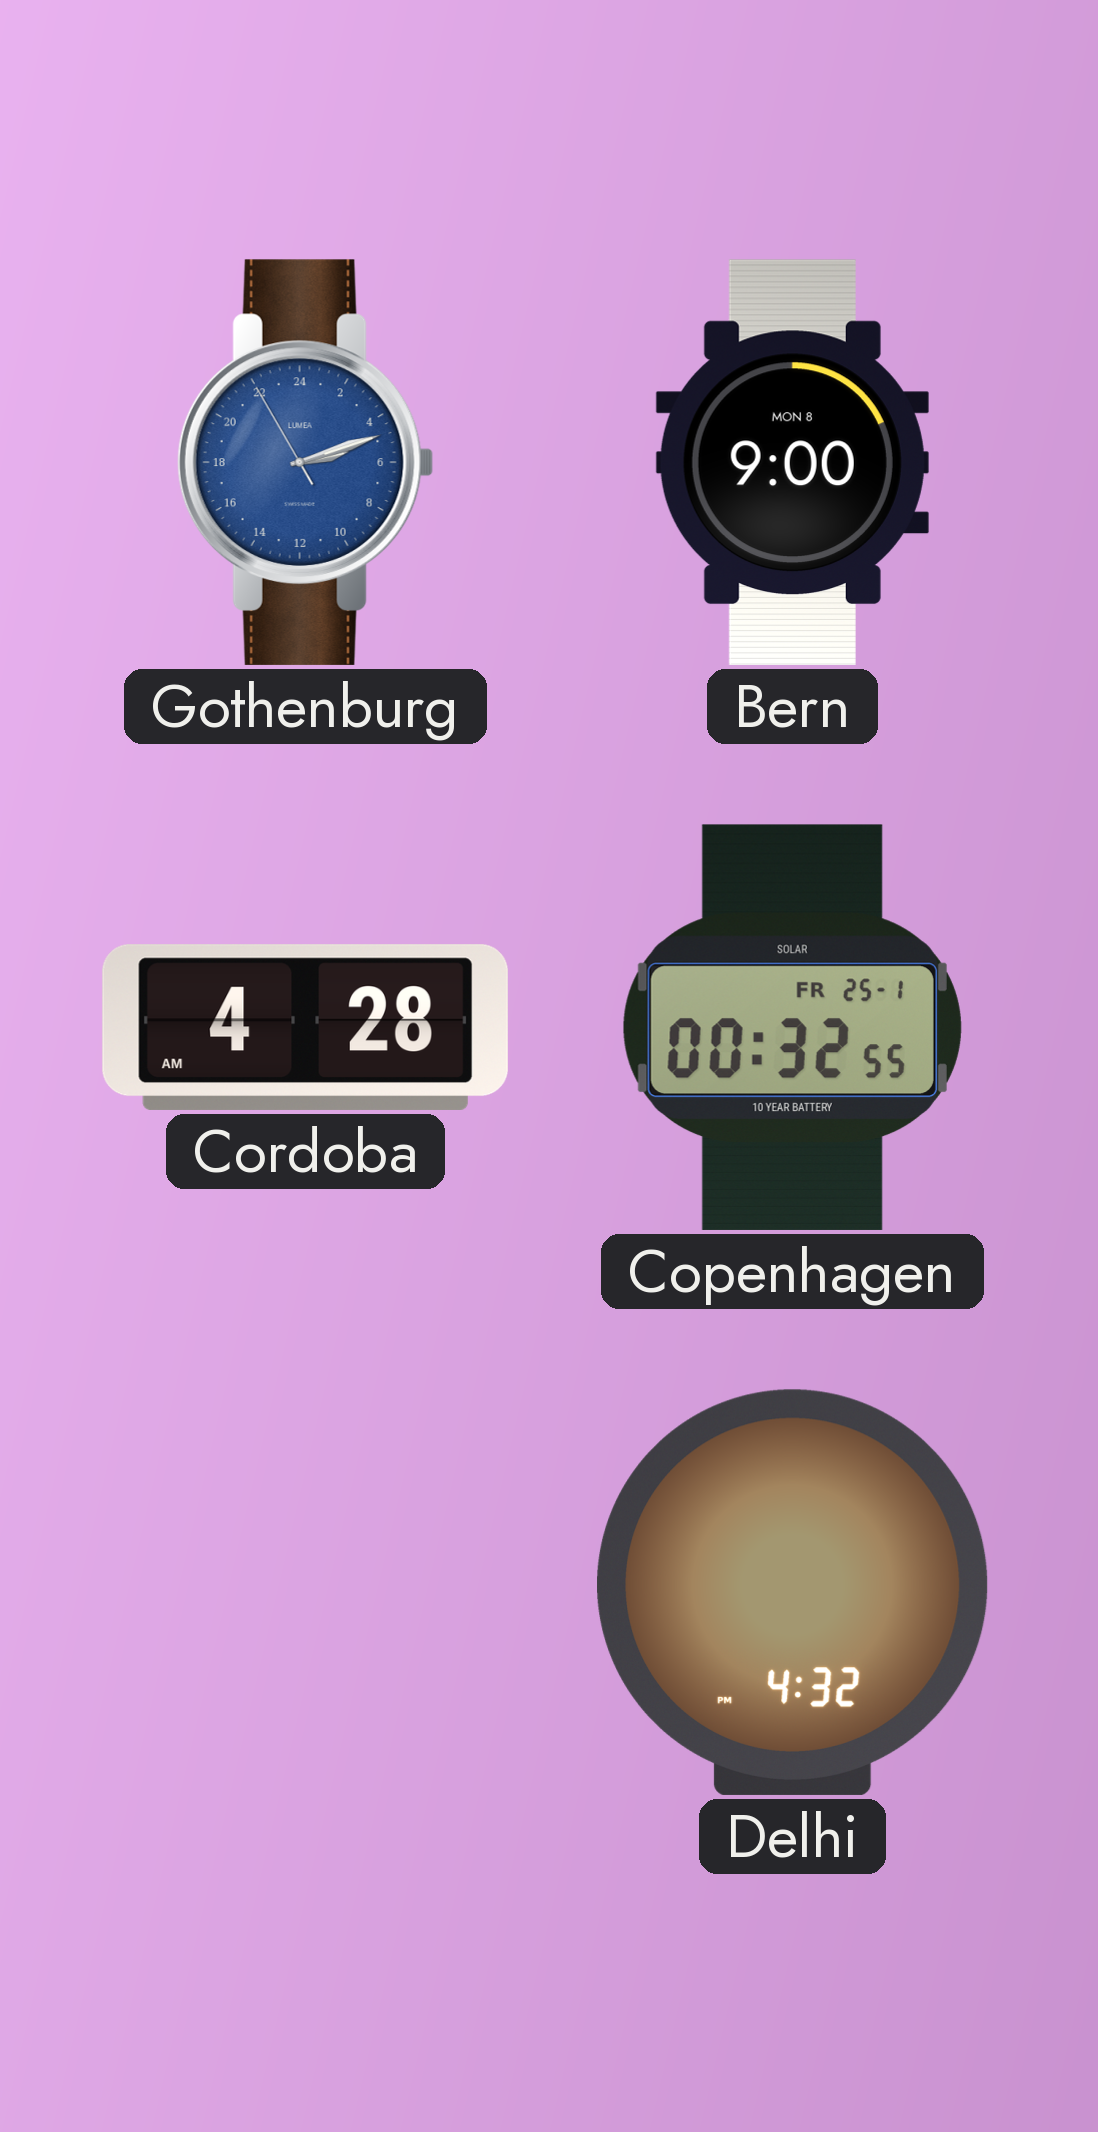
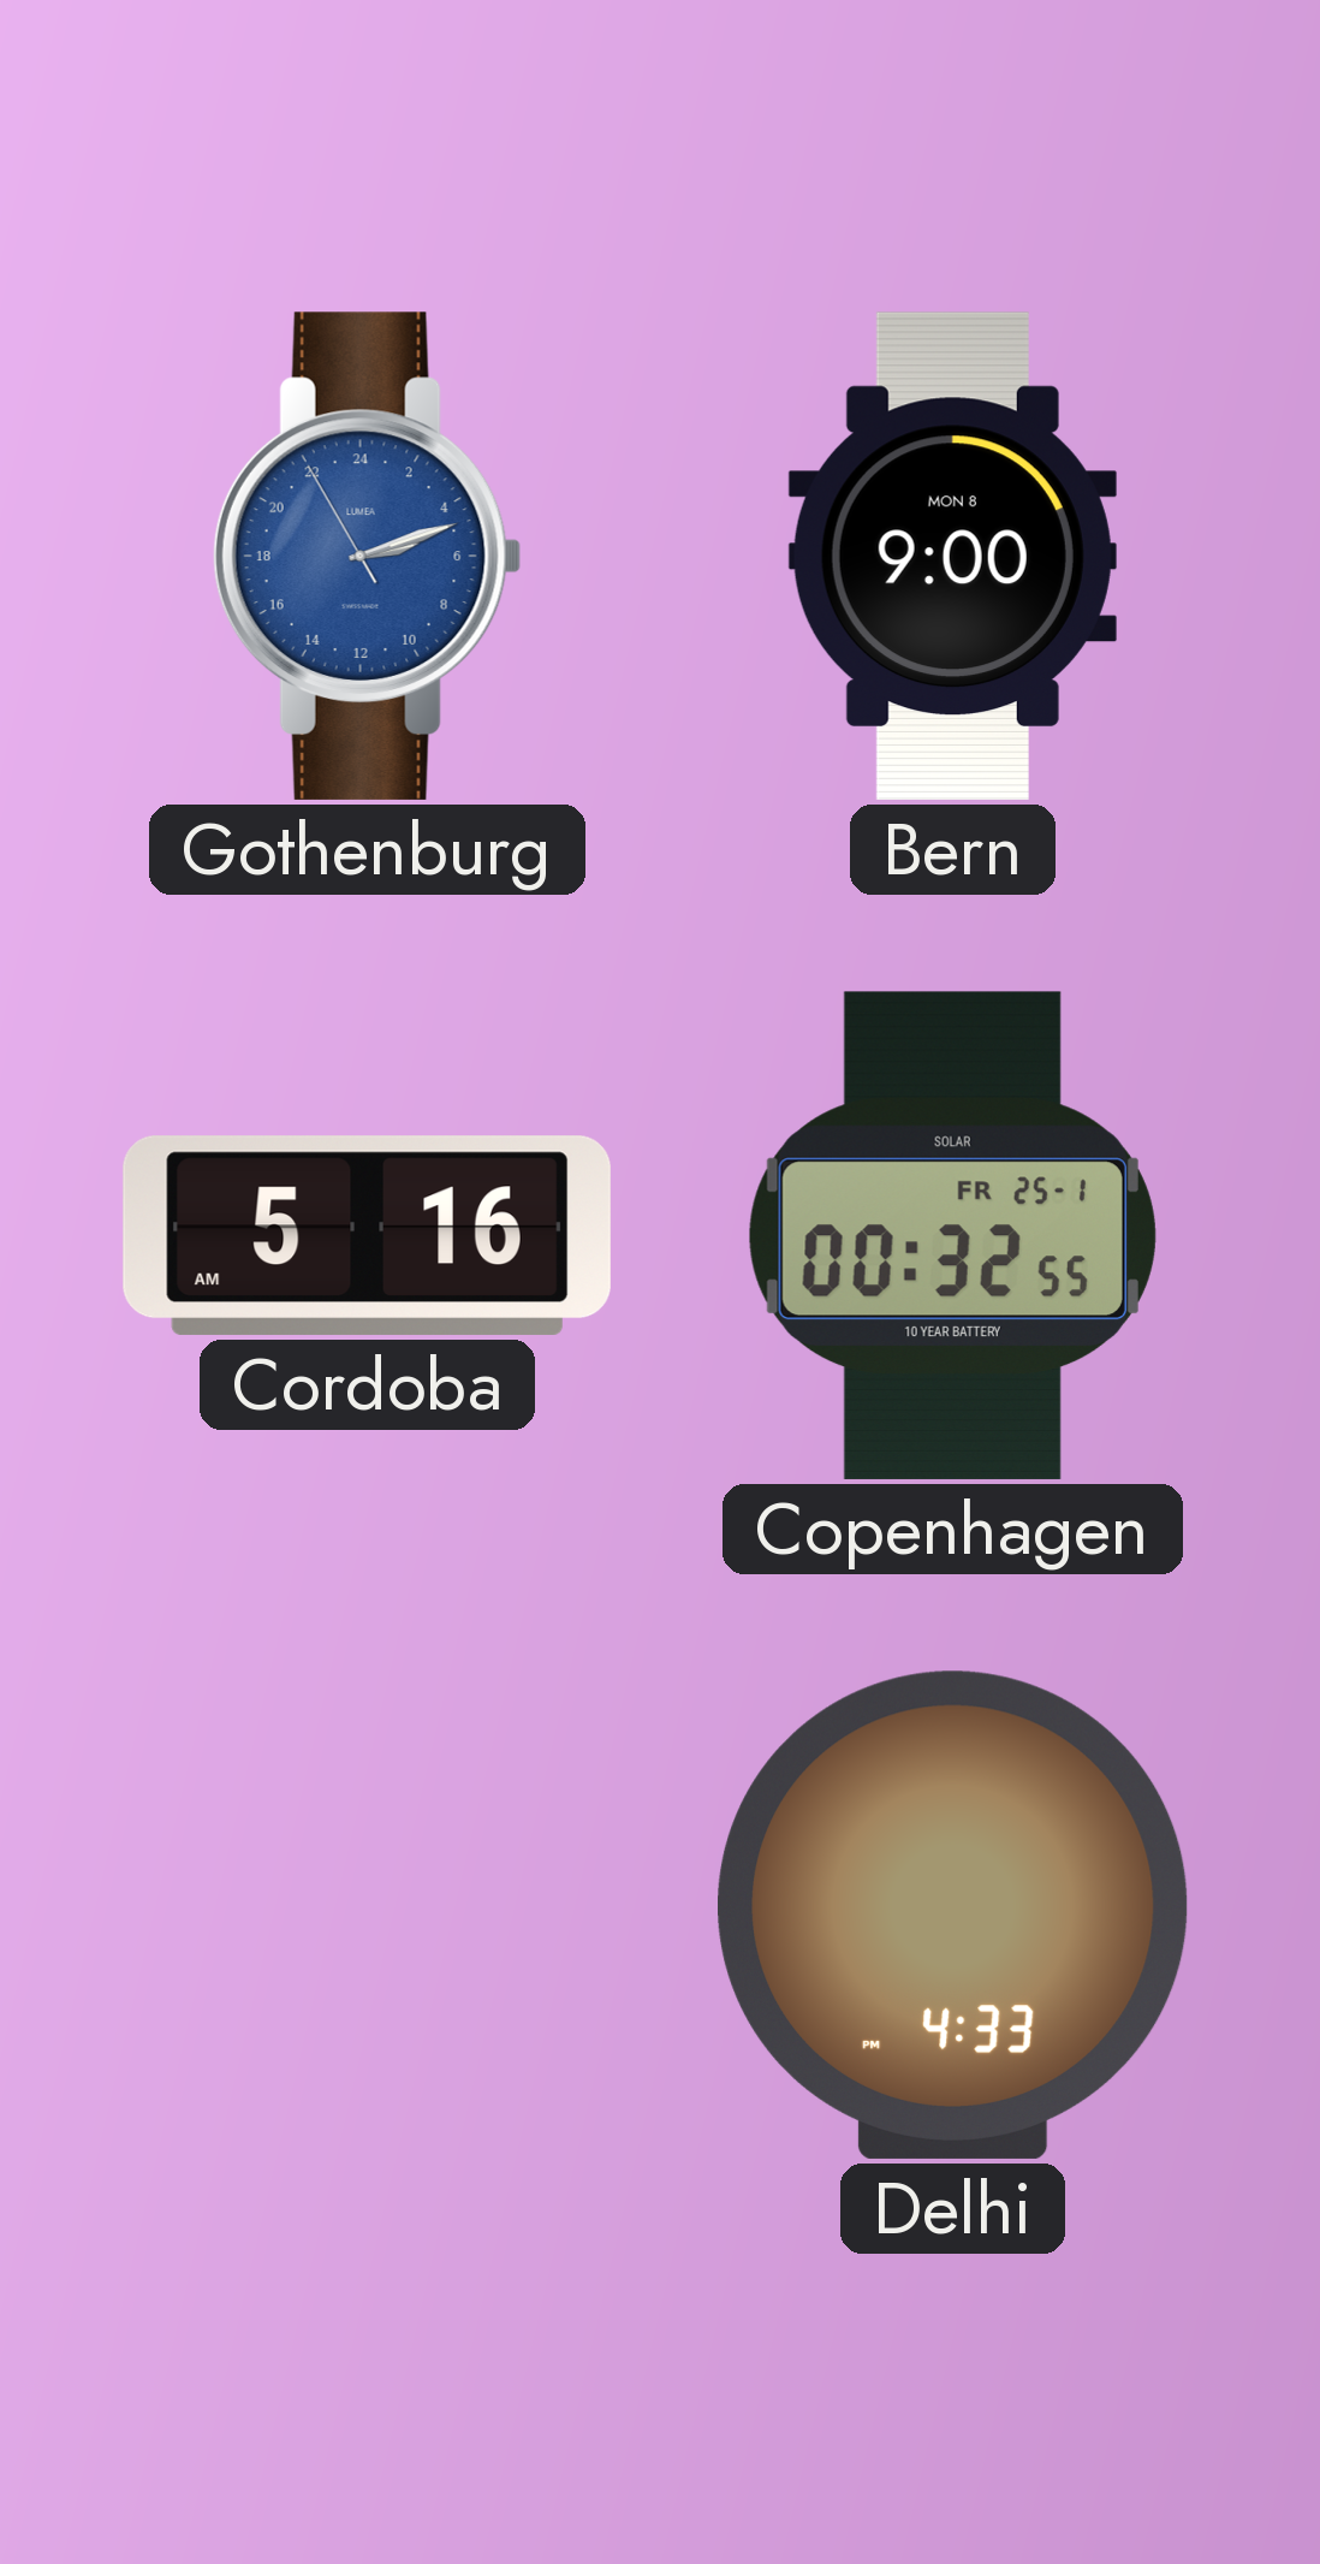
Cordoba: 4:28 -> 5:16
Delhi: 4:32 -> 4:33
